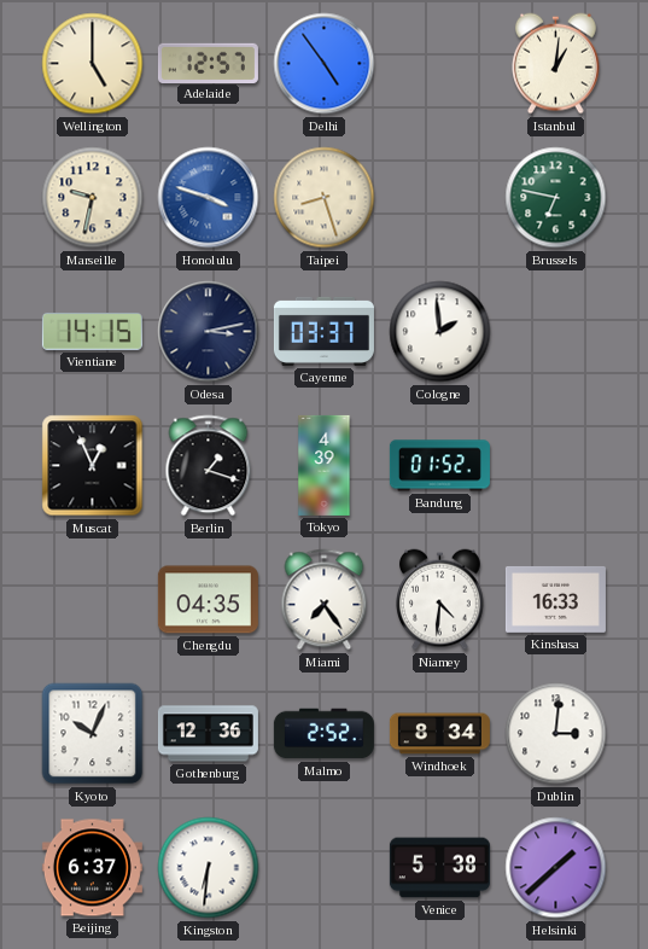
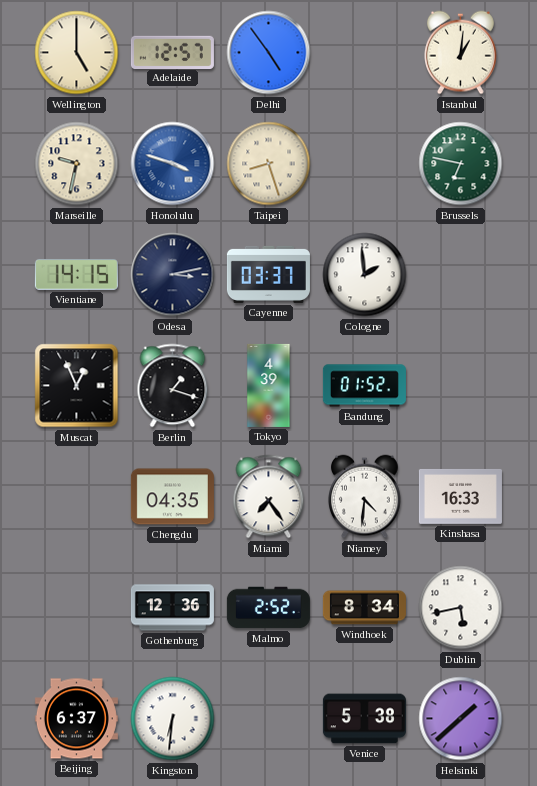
Kyoto: 10:04 -> none
Dublin: 3:01 -> 5:43
